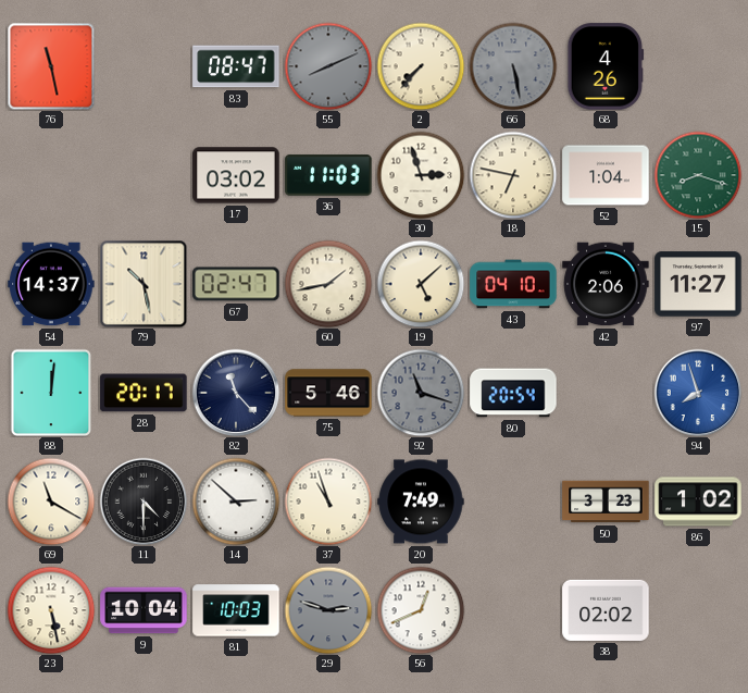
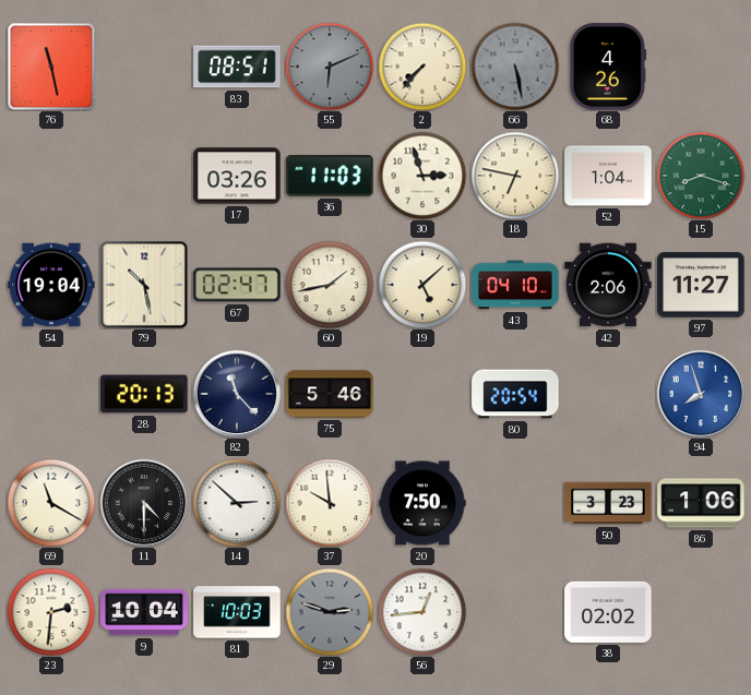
83: 08:47 -> 08:51
55: 8:11 -> 6:11
17: 03:02 -> 03:26
54: 14:37 -> 19:04
88: 12:01 -> none
28: 20:17 -> 20:13
92: 11:18 -> none
37: 10:57 -> 9:59
20: 7:49 -> 7:50
86: 1:02 -> 1:06
23: 5:28 -> 2:31
56: 12:41 -> 12:44
